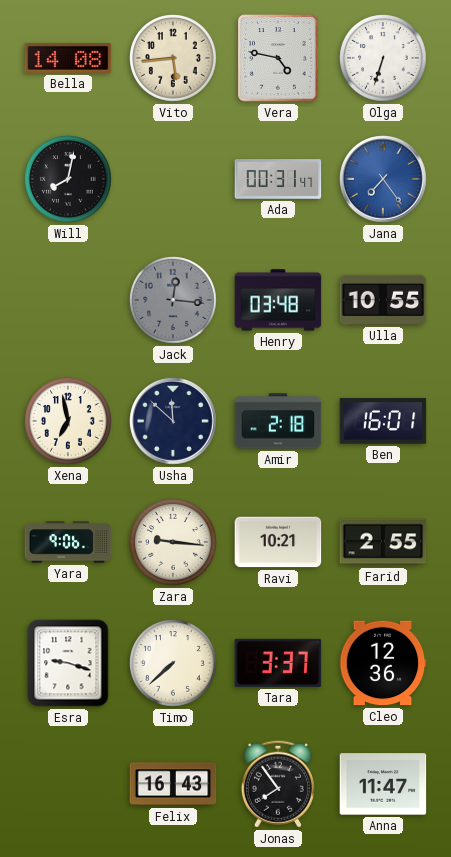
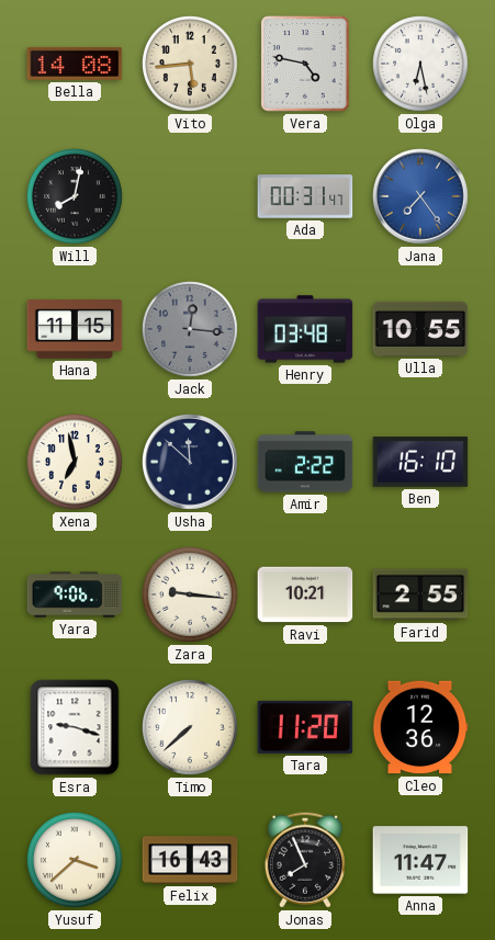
Olga: 6:33 -> 6:28
Hana: none -> 11:15
Amir: 2:18 -> 2:22
Ben: 16:01 -> 16:10
Tara: 3:37 -> 11:20
Yusuf: none -> 3:38
Jonas: 7:54 -> 7:56
